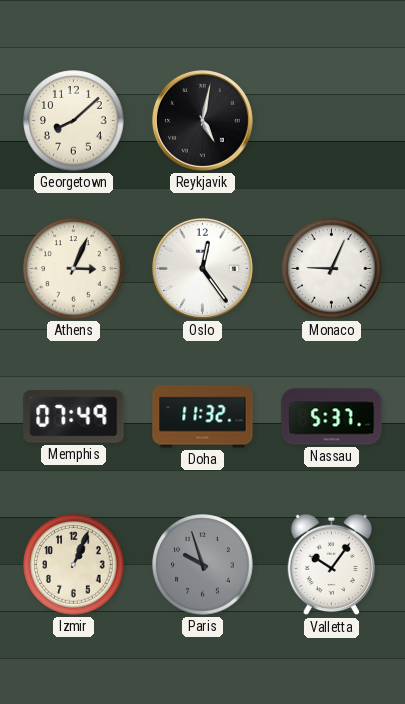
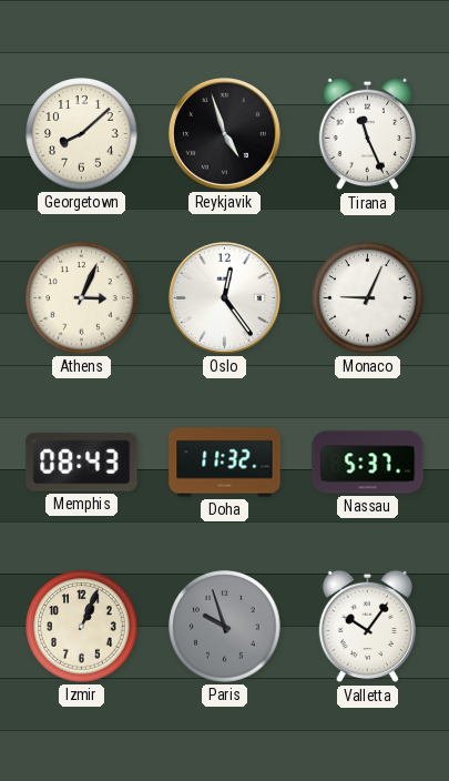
Reykjavik: 5:02 -> 4:57
Tirana: none -> 11:26
Memphis: 07:49 -> 08:43
